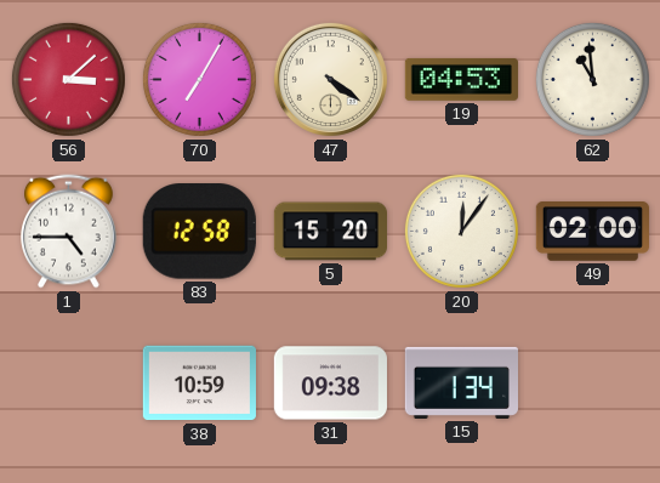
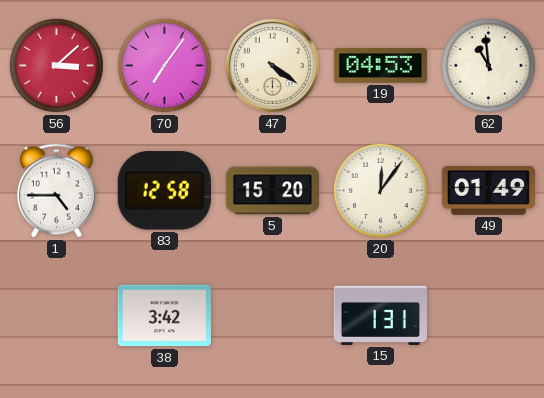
70: 7:05 -> 7:06
49: 02:00 -> 01:49
38: 10:59 -> 3:42
31: 09:38 -> none
15: 1:34 -> 1:31
